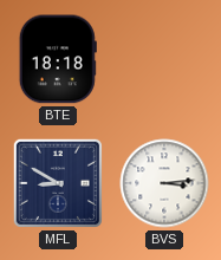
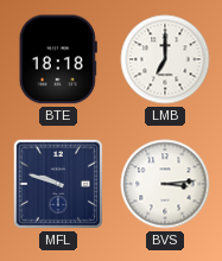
LMB: none -> 7:00
MFL: 8:50 -> 9:48
